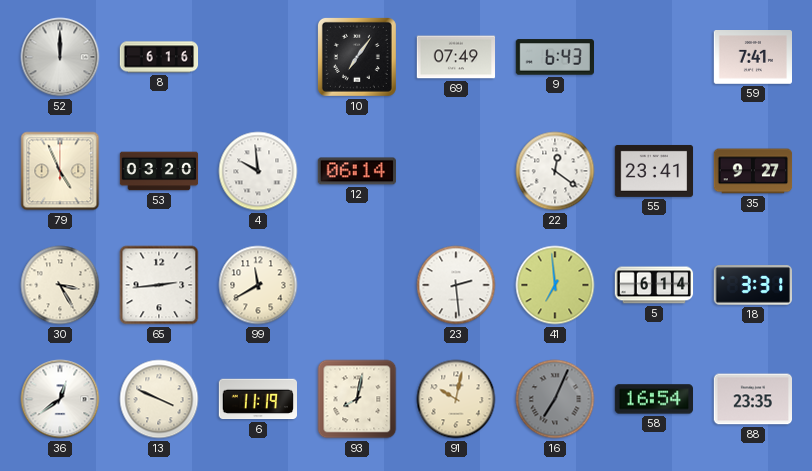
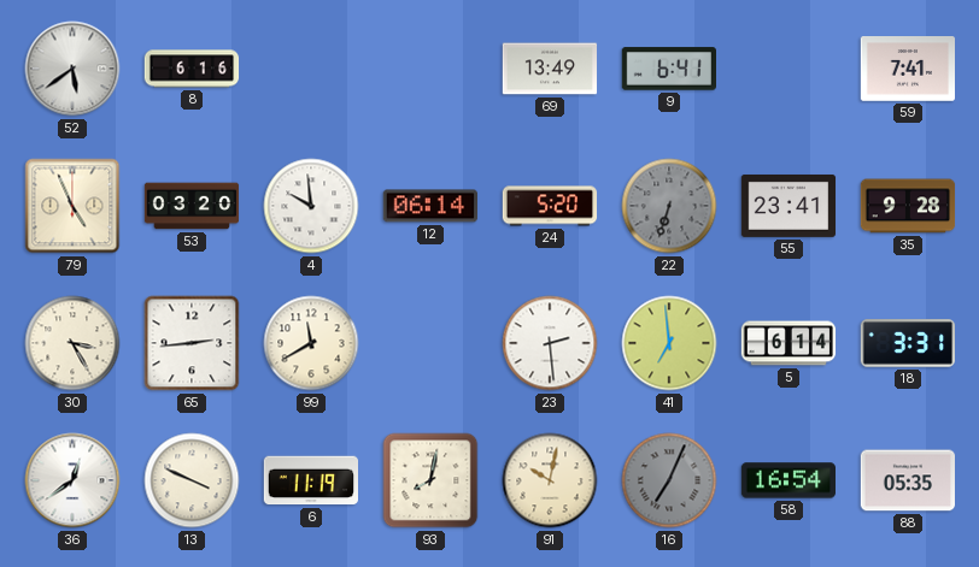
52: 12:00 -> 5:39
10: 7:06 -> none
69: 07:49 -> 13:49
9: 6:43 -> 6:41
24: none -> 5:20
22: 12:21 -> 6:33
22 dial: white -> grey
35: 9:27 -> 9:28
88: 23:35 -> 05:35
